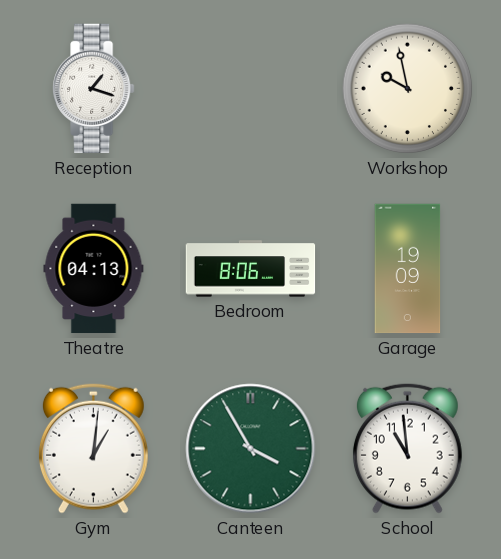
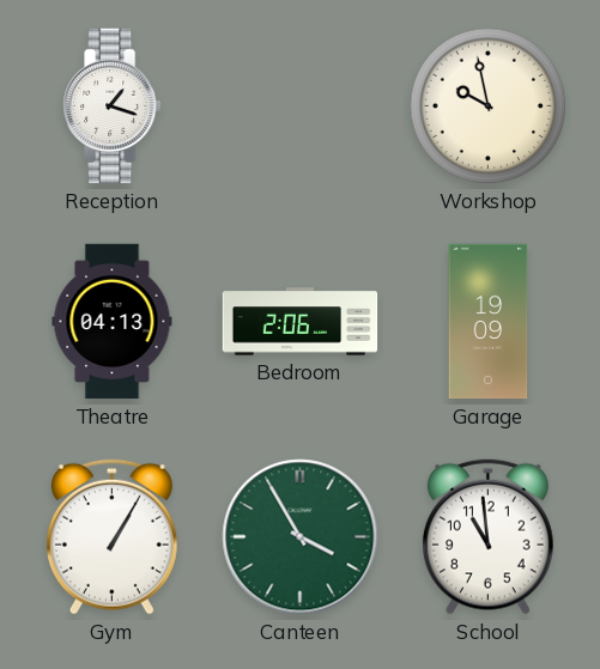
Bedroom: 8:06 -> 2:06
Gym: 1:01 -> 1:05
